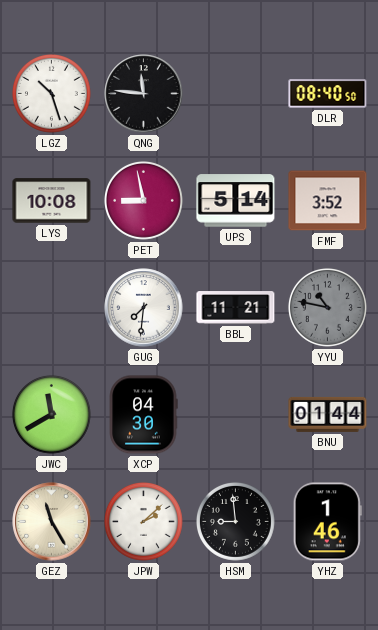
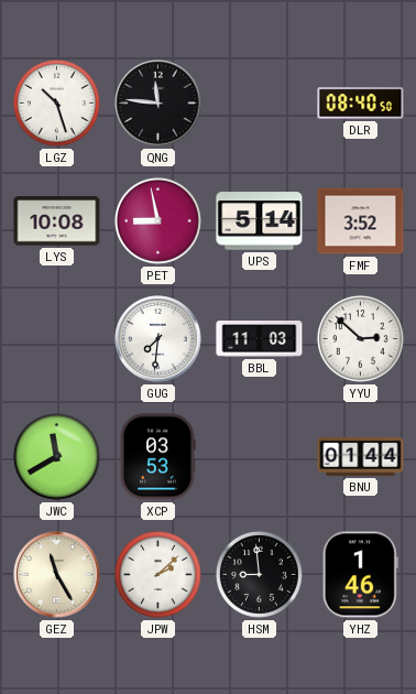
BBL: 11:21 -> 11:03
YYU: 10:47 -> 2:52
YYU dial: grey -> white
XCP: 04:30 -> 03:53
